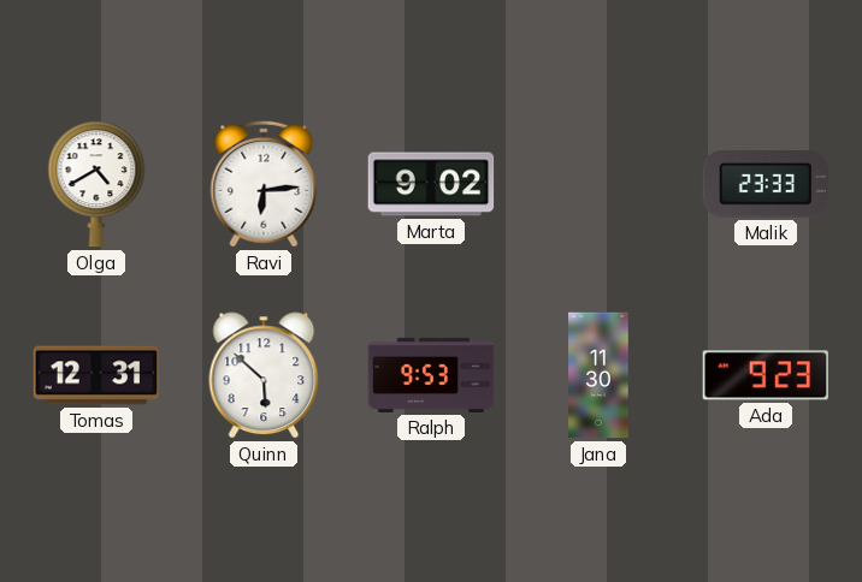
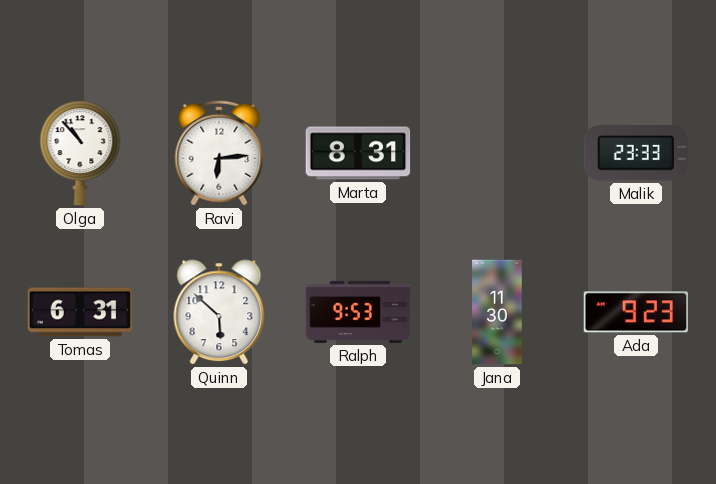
Olga: 4:40 -> 10:53
Marta: 9:02 -> 8:31
Tomas: 12:31 -> 6:31
